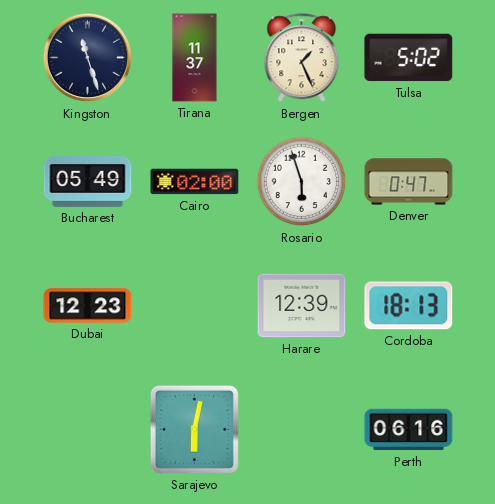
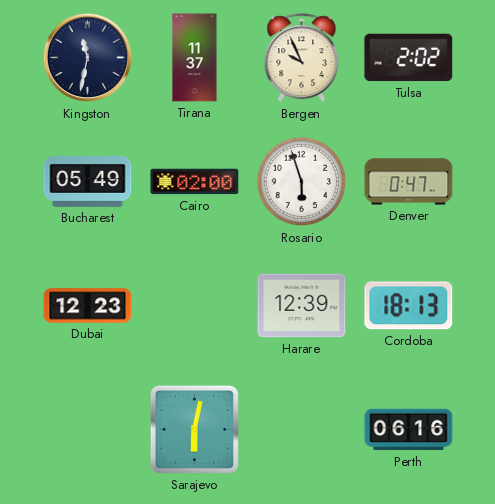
Kingston: 11:27 -> 11:32
Bergen: 1:26 -> 9:56
Tulsa: 5:02 -> 2:02
